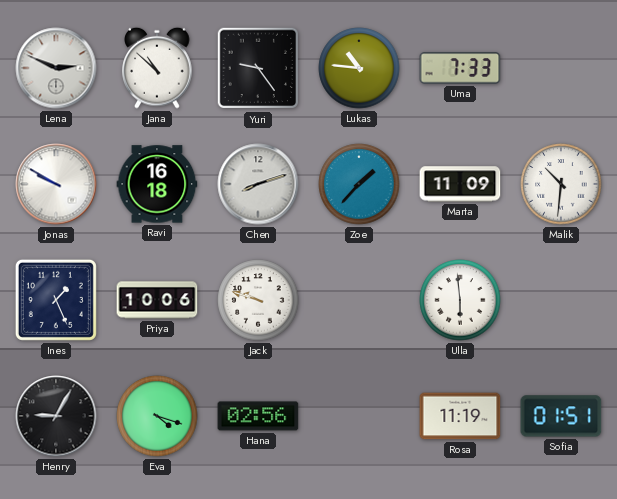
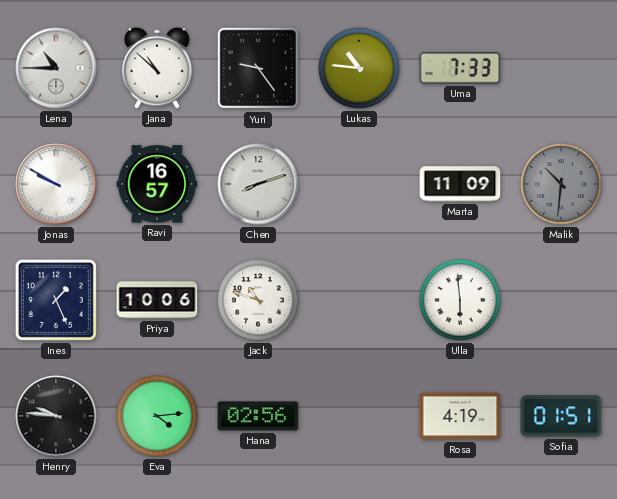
Lena: 2:49 -> 10:45
Ravi: 16:18 -> 16:57
Zoe: 1:37 -> none
Malik dial: white -> grey
Jack: 9:48 -> 10:48
Henry: 9:05 -> 9:46
Eva: 4:18 -> 4:14
Rosa: 11:19 -> 4:19
